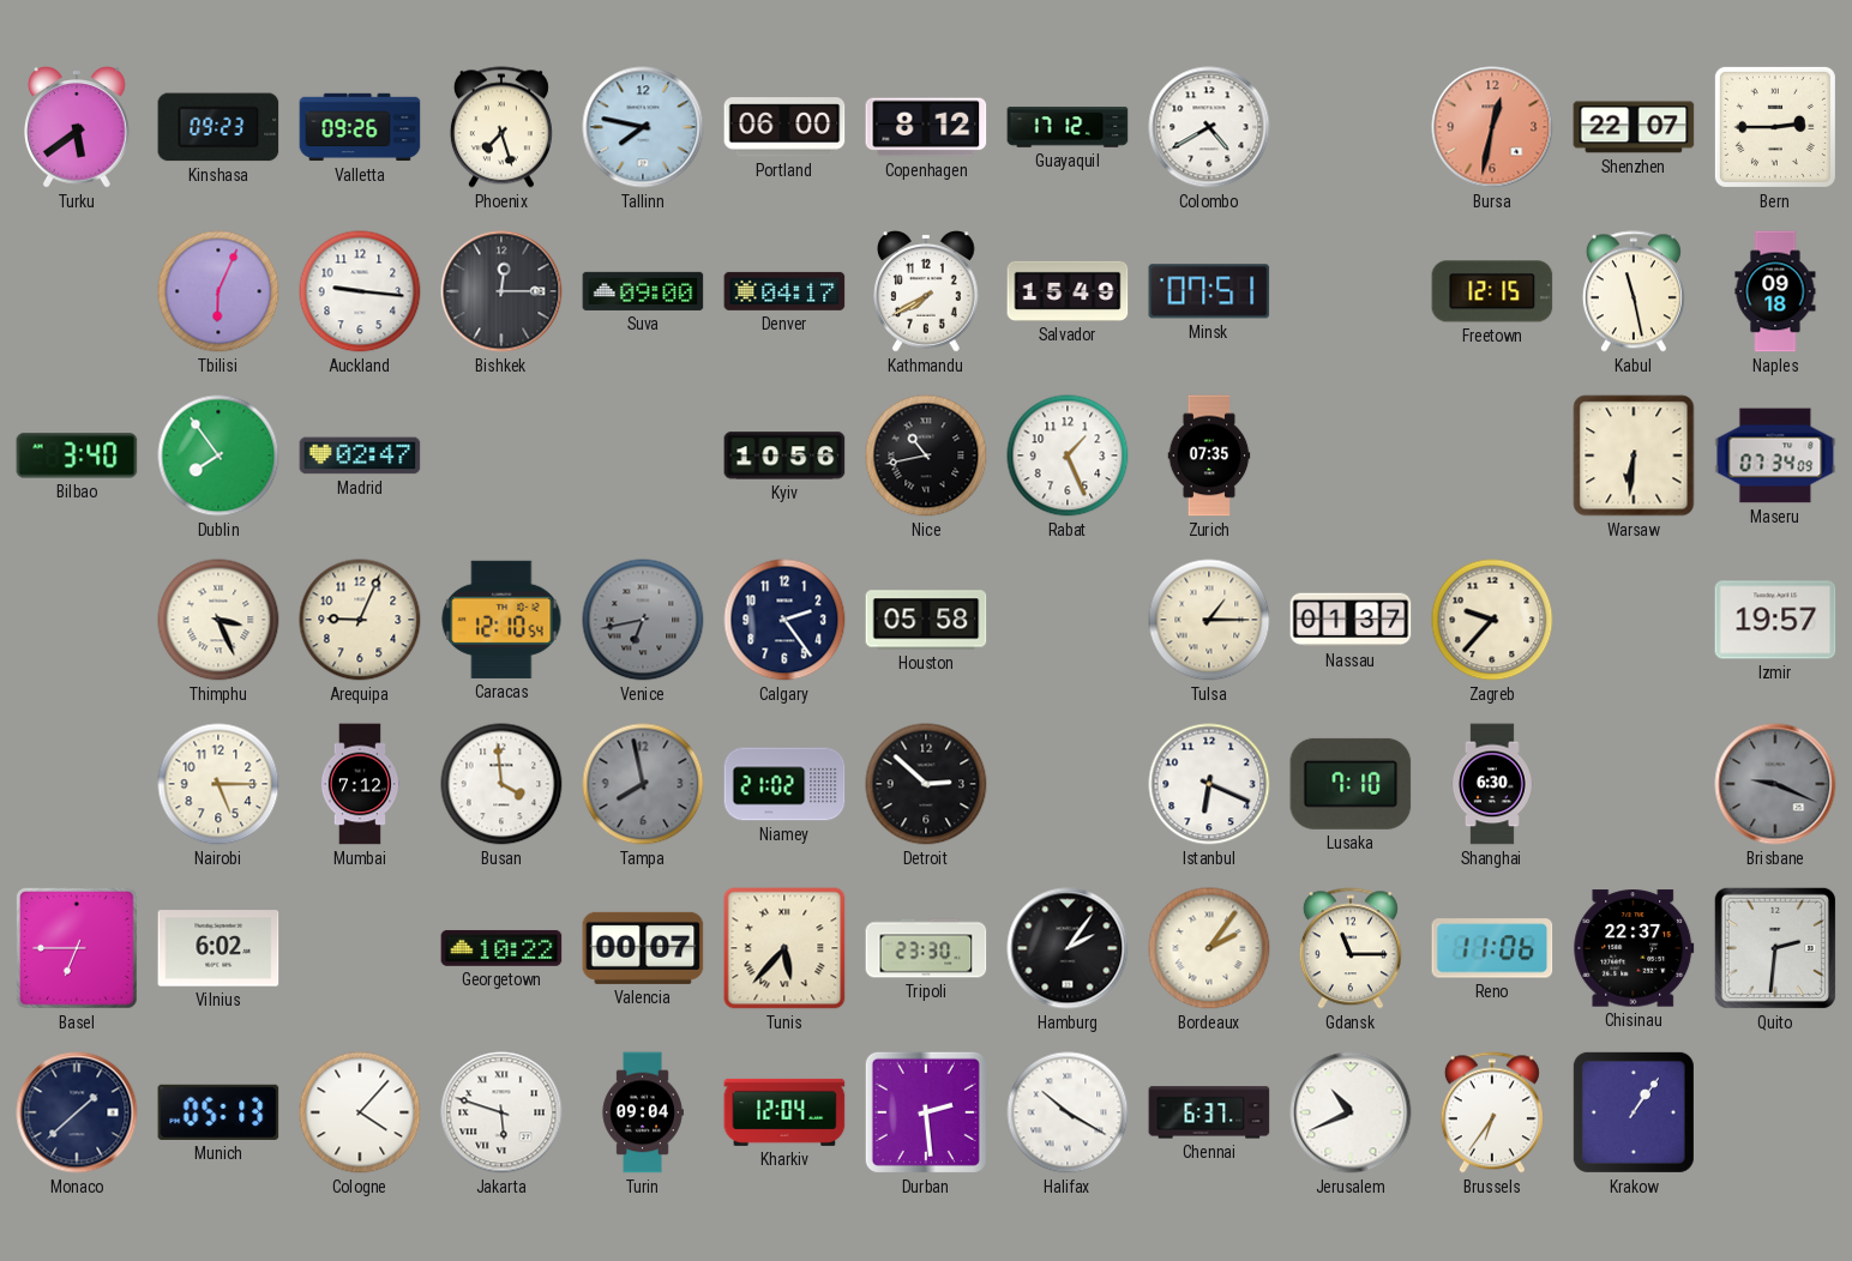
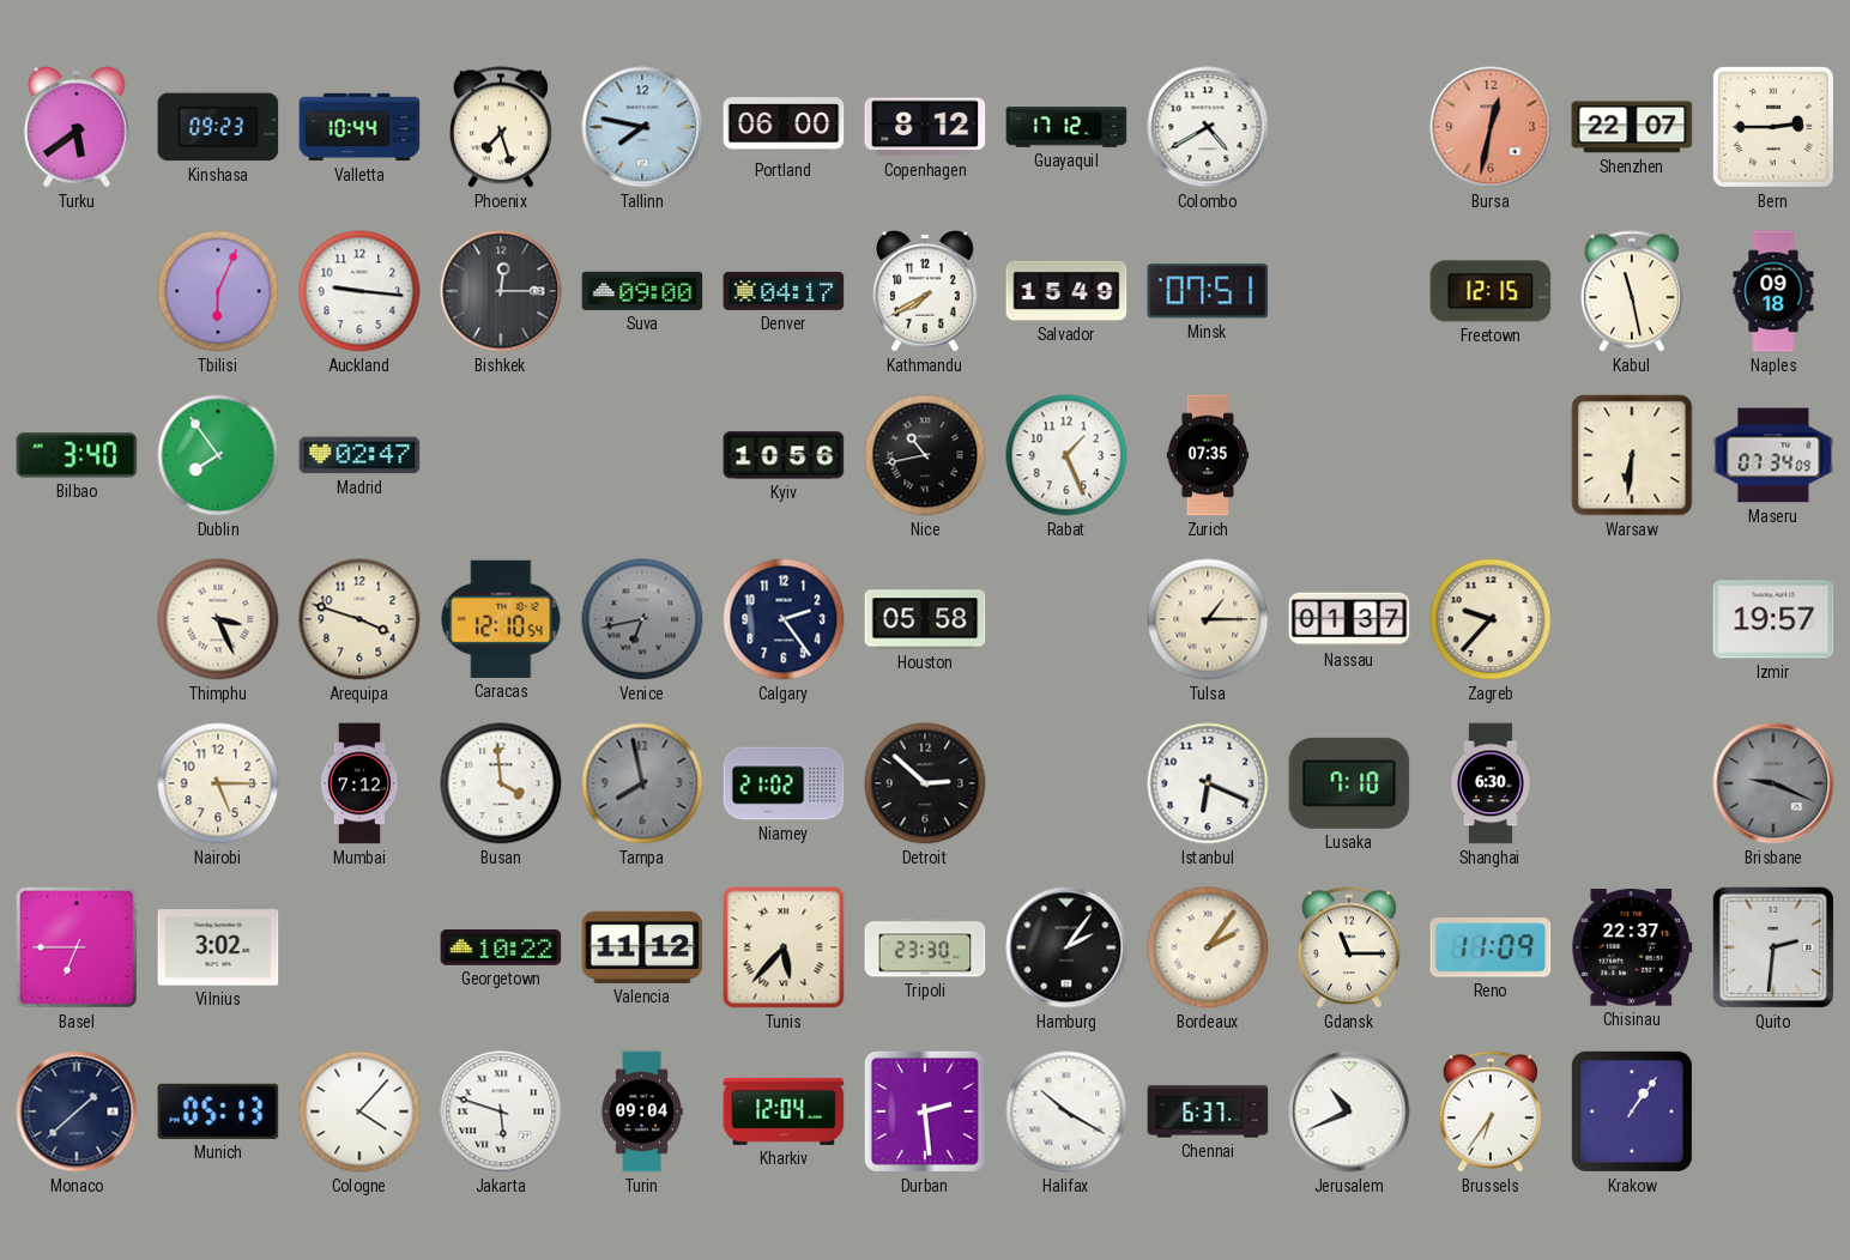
Valletta: 09:26 -> 10:44
Arequipa: 9:04 -> 3:48
Vilnius: 6:02 -> 3:02
Valencia: 00:07 -> 11:12
Reno: 11:06 -> 11:09
